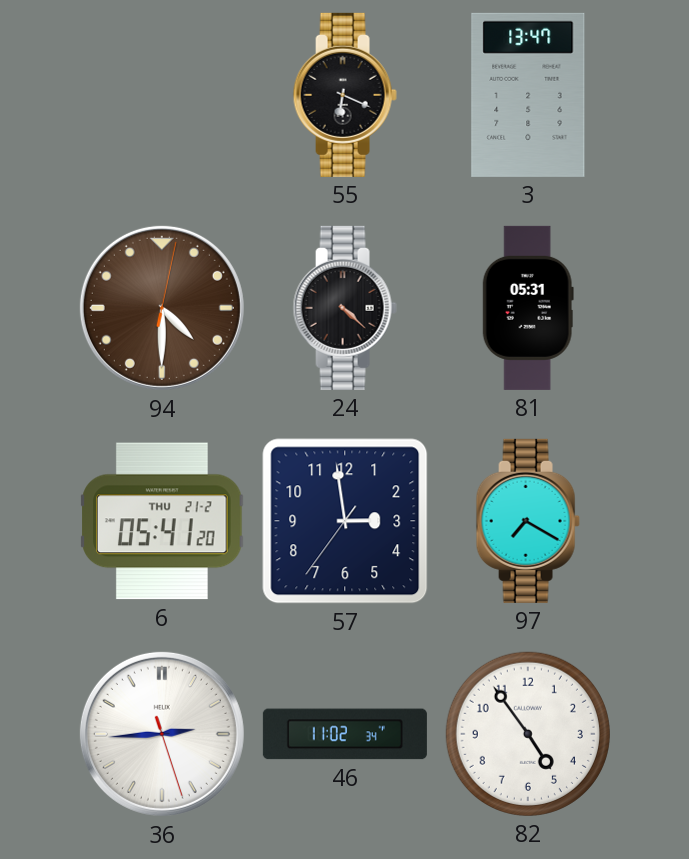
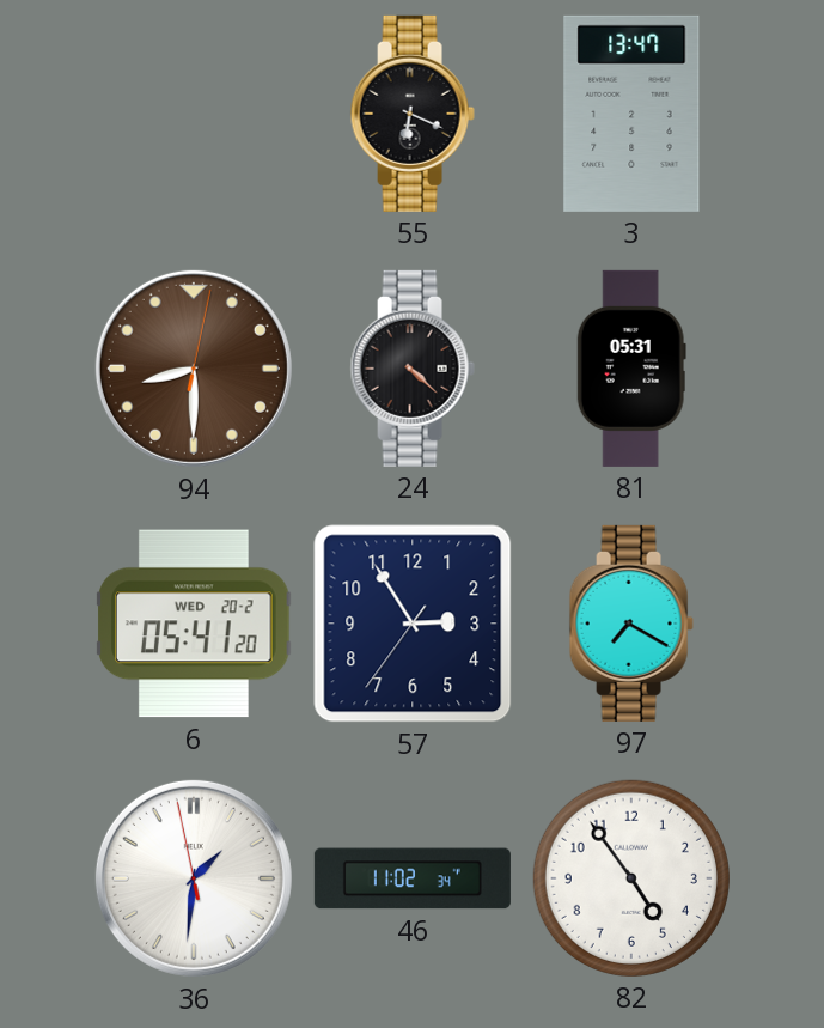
94: 4:30 -> 8:30
6 date: THU 21-2 -> WED 20-2
57: 2:58 -> 2:54
36: 2:44 -> 1:30
